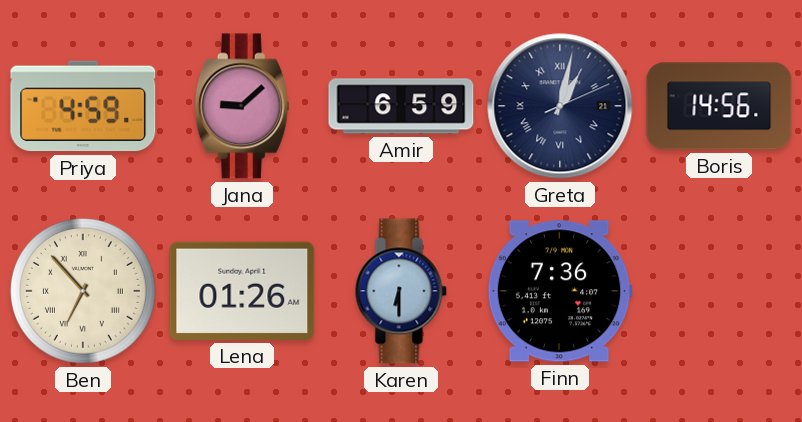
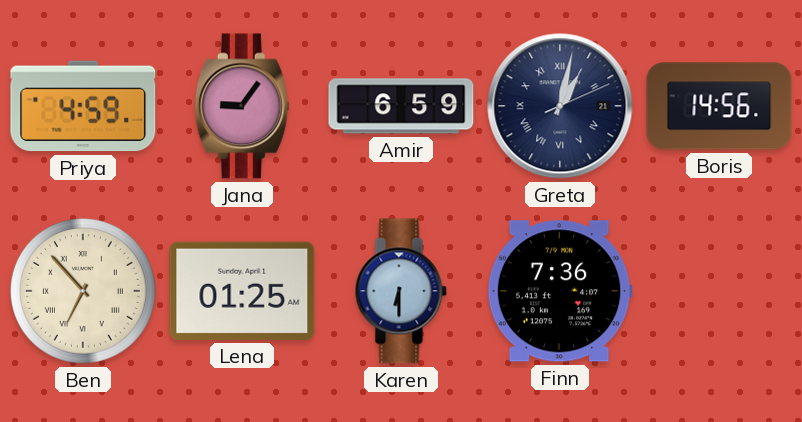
Jana: 9:08 -> 9:06
Lena: 01:26 -> 01:25
